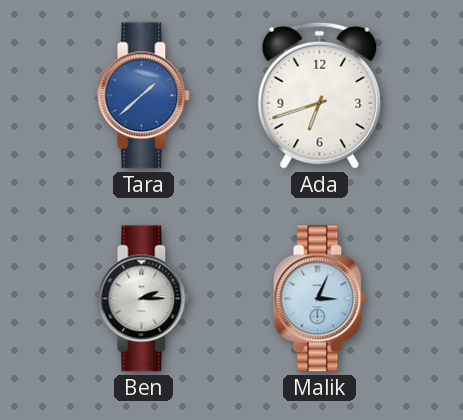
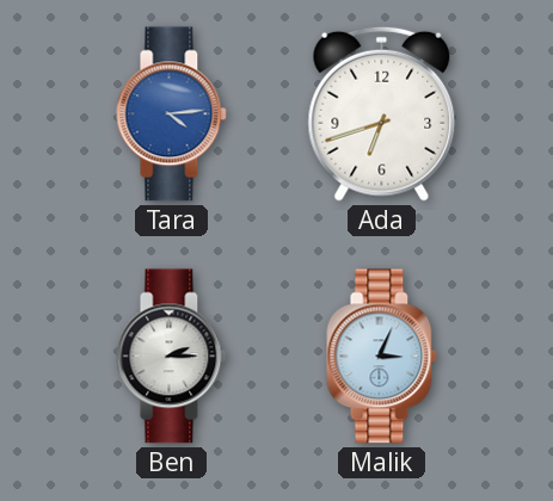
Tara: 1:38 -> 4:14
